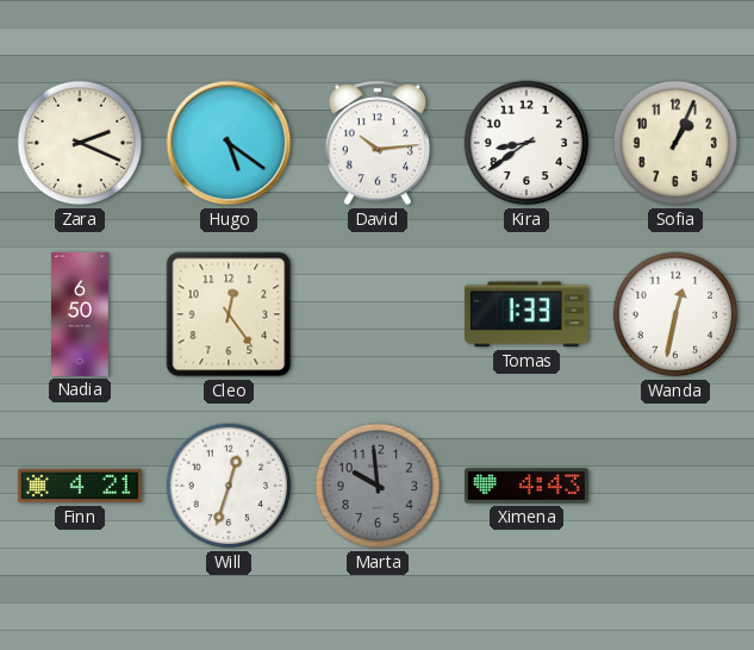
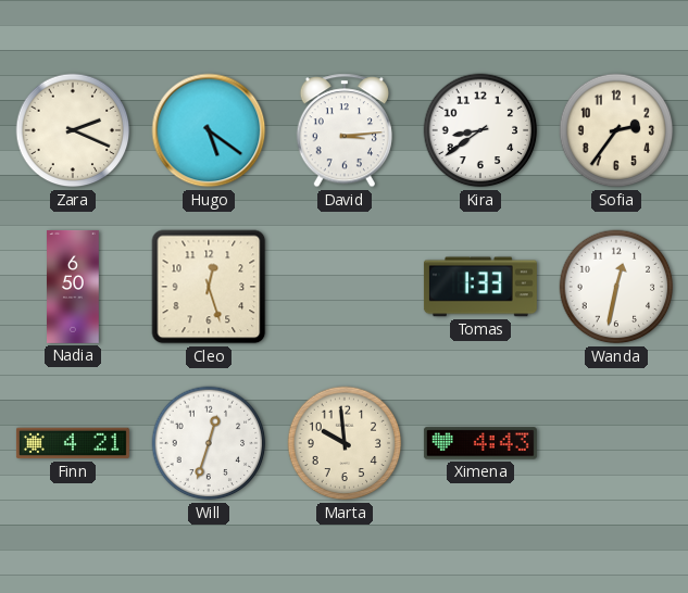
David: 10:14 -> 3:14
Sofia: 1:04 -> 2:36
Cleo: 12:24 -> 12:27
Marta dial: grey -> cream
